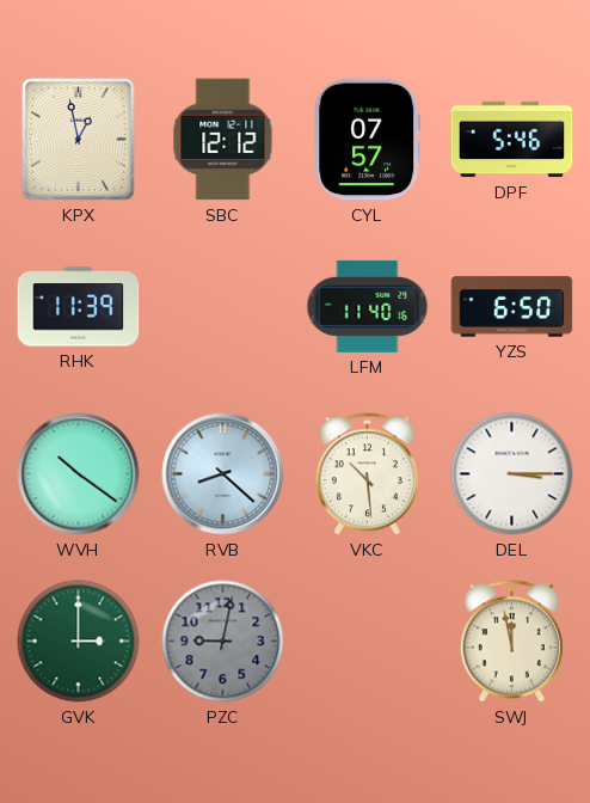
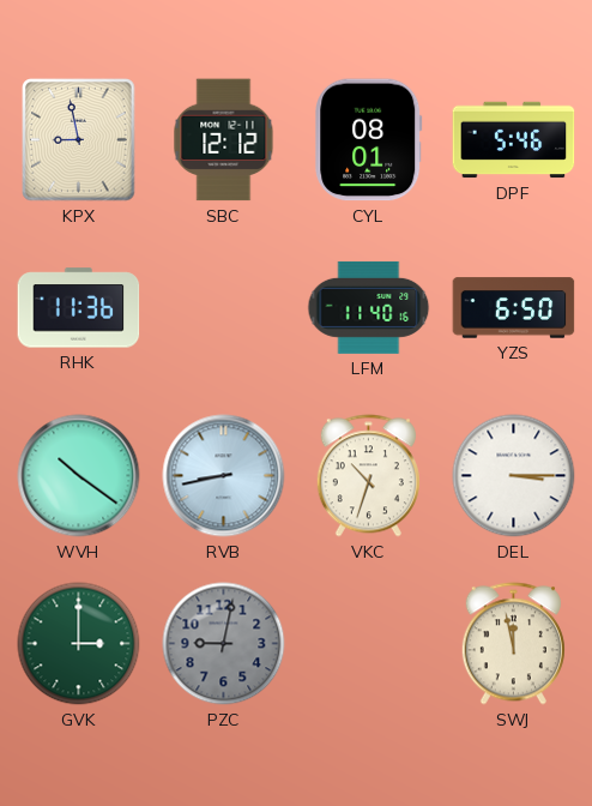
KPX: 12:58 -> 8:58
CYL: 07:57 -> 08:01
RHK: 11:39 -> 11:36
RVB: 8:22 -> 8:43
VKC: 10:29 -> 10:33
